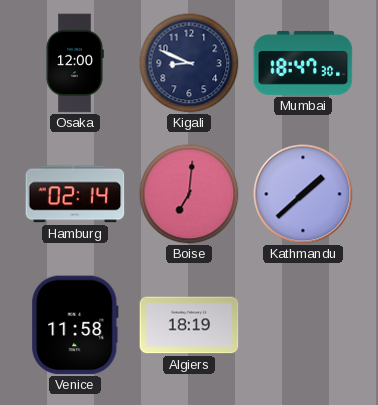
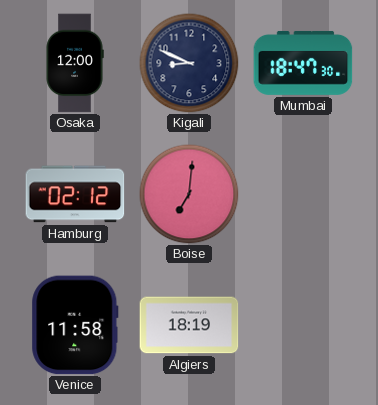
Hamburg: 02:14 -> 02:12
Kathmandu: 1:38 -> none
